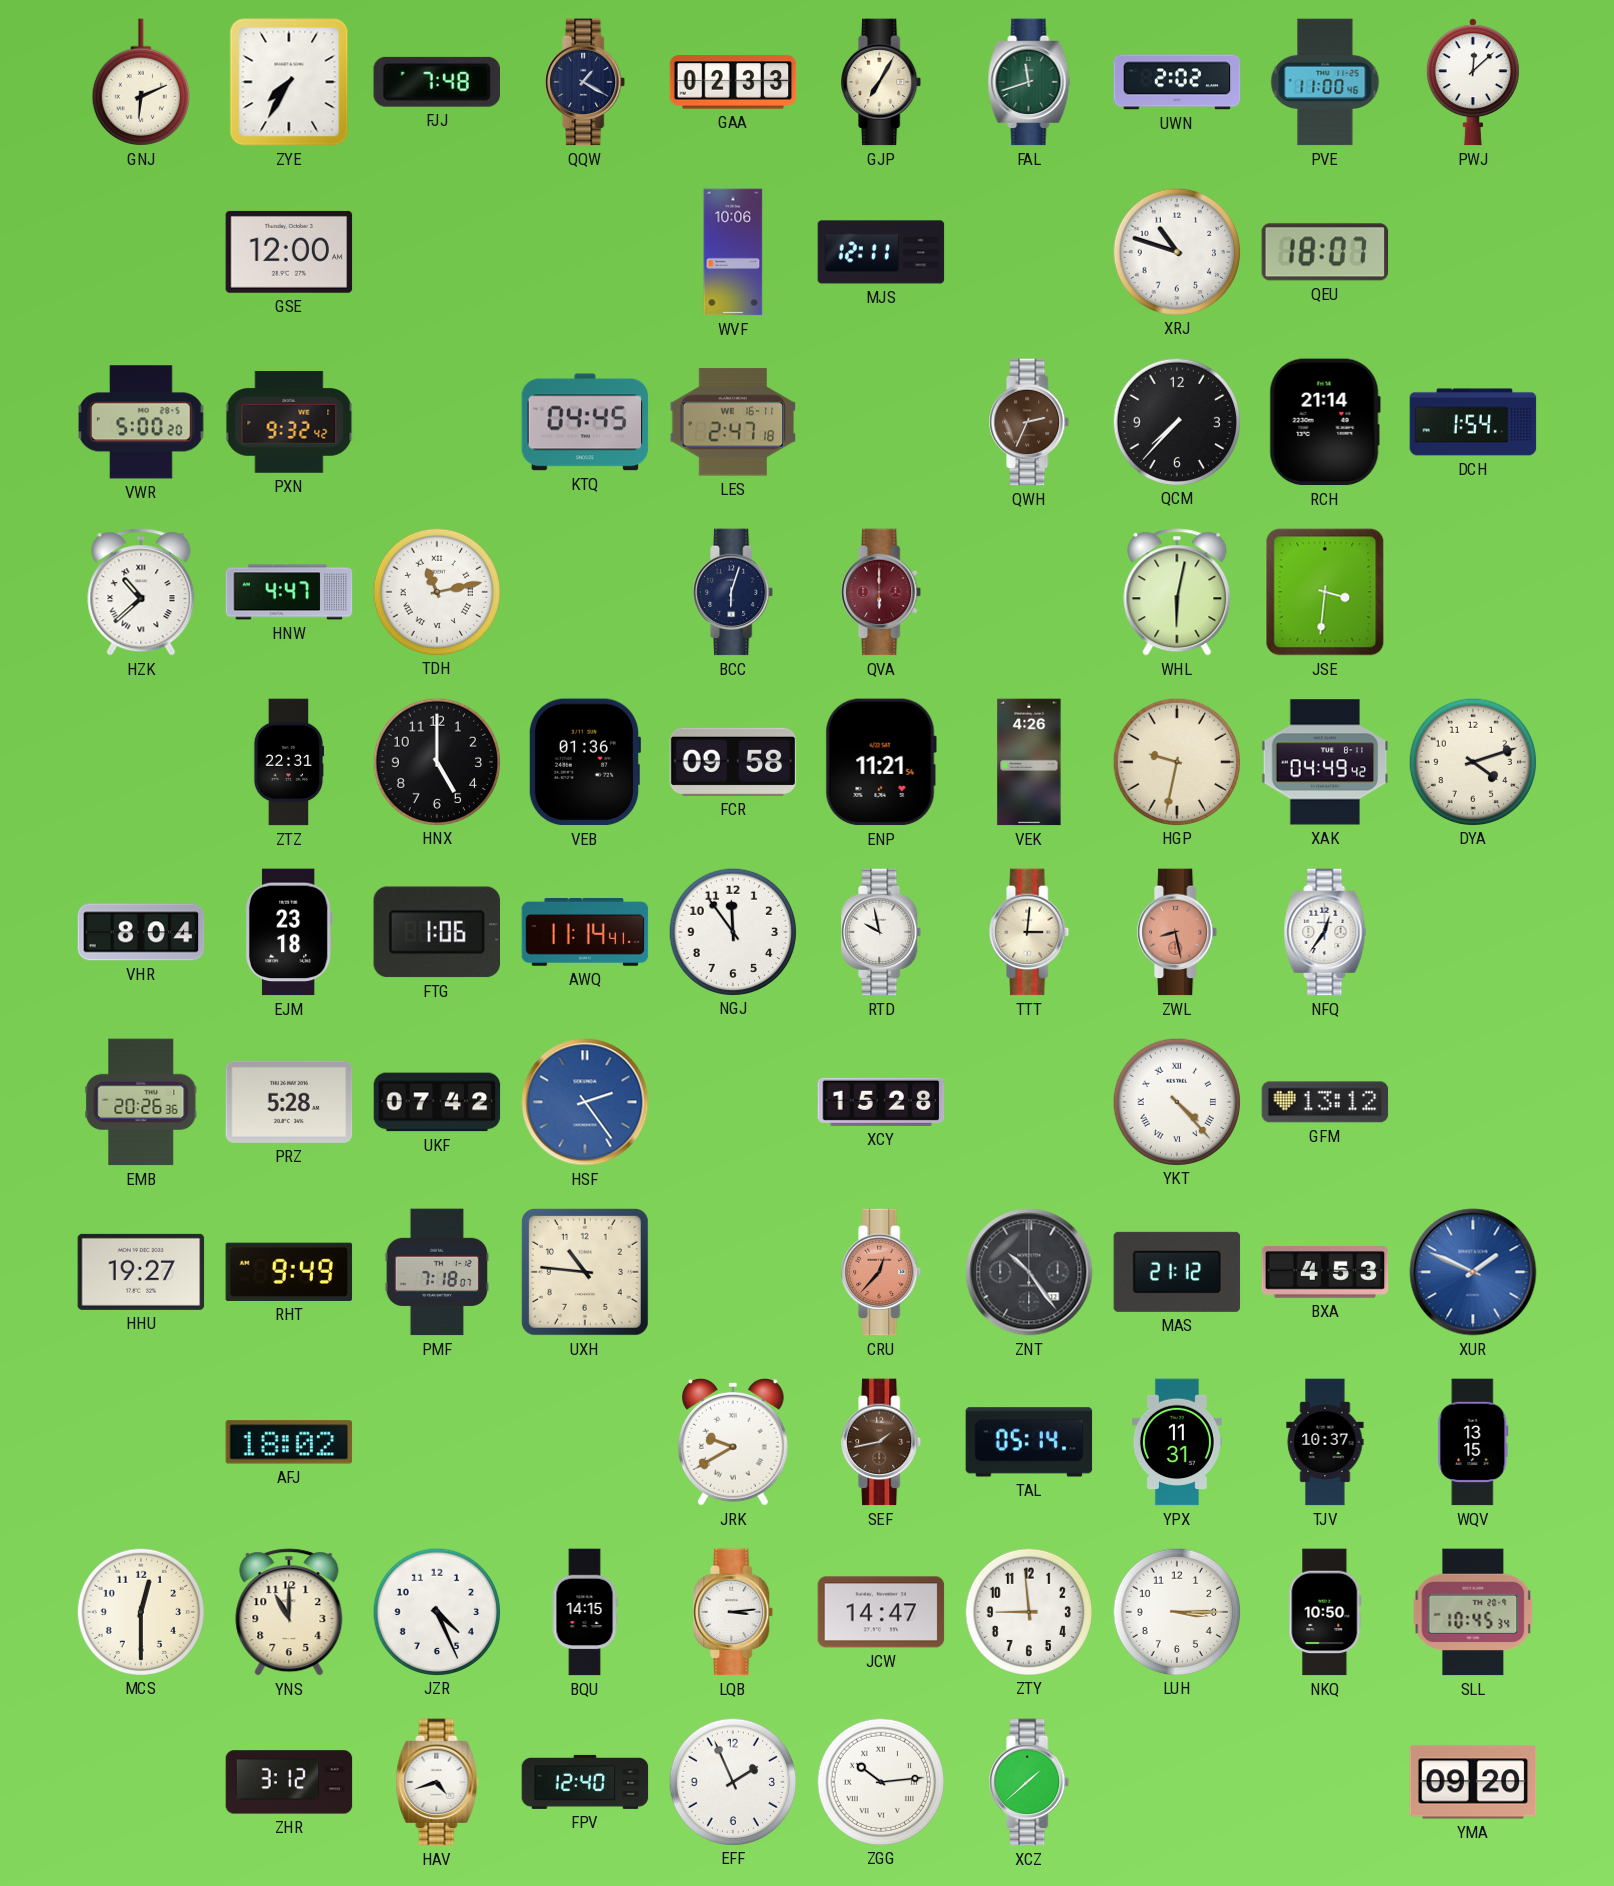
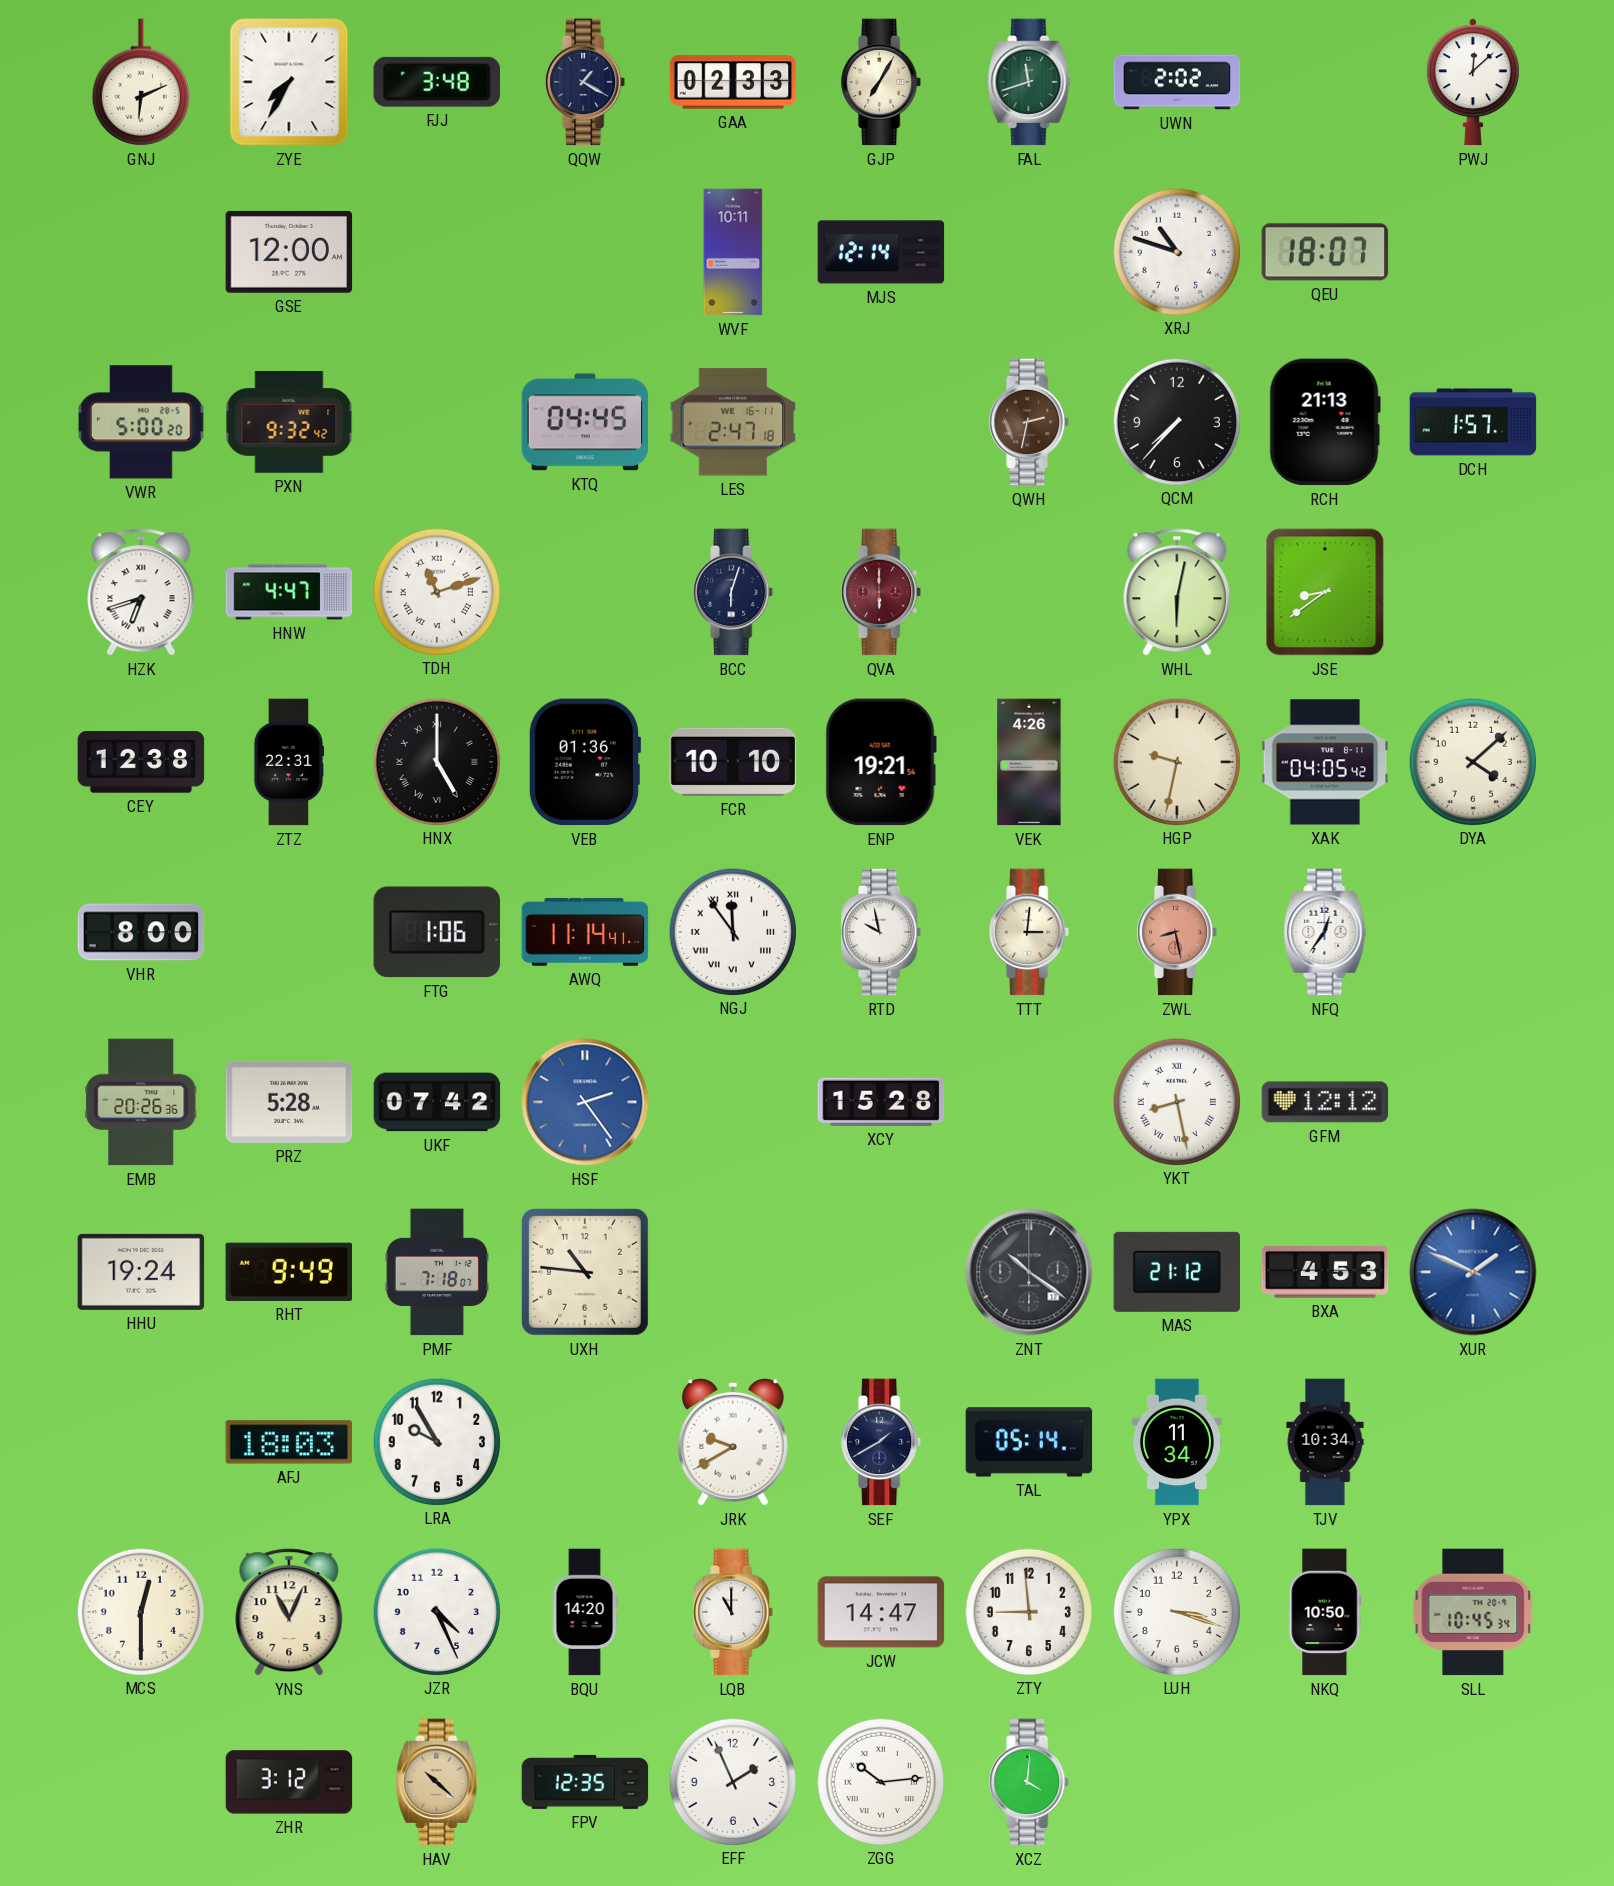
FJJ: 7:48 -> 3:48
PVE: 11:00 -> none
WVF: 10:06 -> 10:11
MJS: 12:11 -> 12:14
QWH: 2:34 -> 2:32
RCH: 21:14 -> 21:13
DCH: 1:54 -> 1:57
HZK: 10:38 -> 6:42
TDH: 11:13 -> 11:12
JSE: 3:31 -> 8:39
CEY: none -> 12:38
HNX numerals: Arabic -> Roman
FCR: 09:58 -> 10:10
ENP: 11:21 -> 19:21
XAK: 04:49 -> 04:05
DYA: 4:12 -> 4:08
VHR: 8:04 -> 8:00
EJM: 23:18 -> none
NGJ numerals: Arabic -> Roman
YKT: 4:23 -> 8:28
GFM: 13:12 -> 12:12
HHU: 19:27 -> 19:24
CRU: 12:37 -> none
ZNT: 10:24 -> 10:21
AFJ: 18:02 -> 18:03
LRA: none -> 9:55
SEF: 1:43 -> 1:40
SEF dial: brown -> navy
YPX: 11:31 -> 11:34
TJV: 10:37 -> 10:34
WQV: 13:15 -> none
YNS: 11:00 -> 11:04
BQU: 14:15 -> 14:20
LQB: 3:14 -> 11:00
LUH: 3:15 -> 3:18
HAV: 4:42 -> 10:22
HAV dial: white -> champagne
FPV: 12:40 -> 12:35
XCZ: 1:38 -> 4:01
YMA: 09:20 -> none
